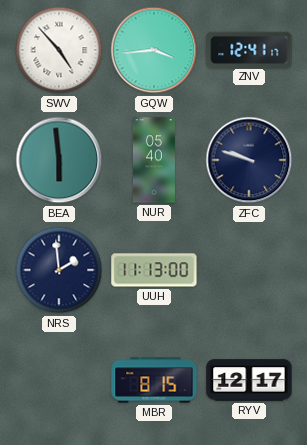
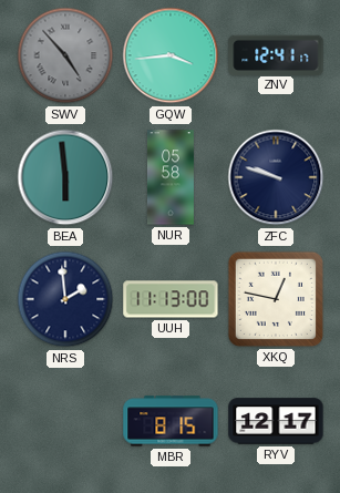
SWV dial: white -> grey
NUR: 05:40 -> 05:58
XKQ: none -> 12:47
